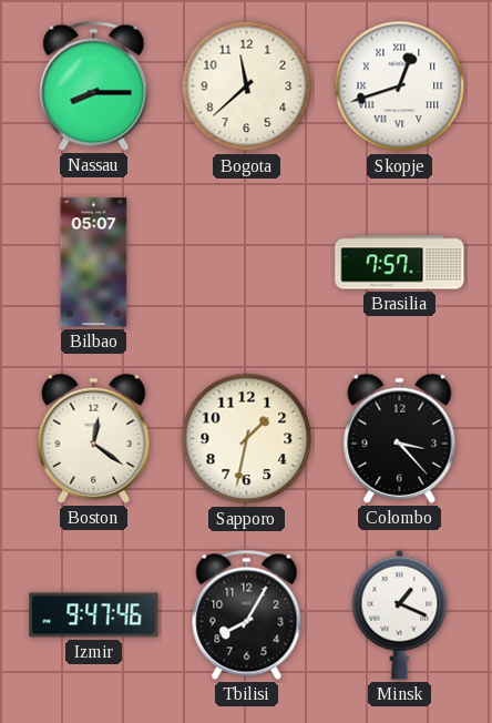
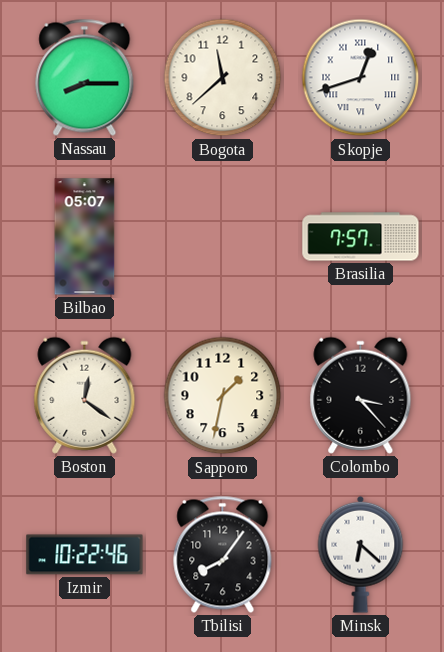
Izmir: 9:47 -> 10:22
Tbilisi: 8:05 -> 8:06
Minsk: 1:19 -> 6:22
